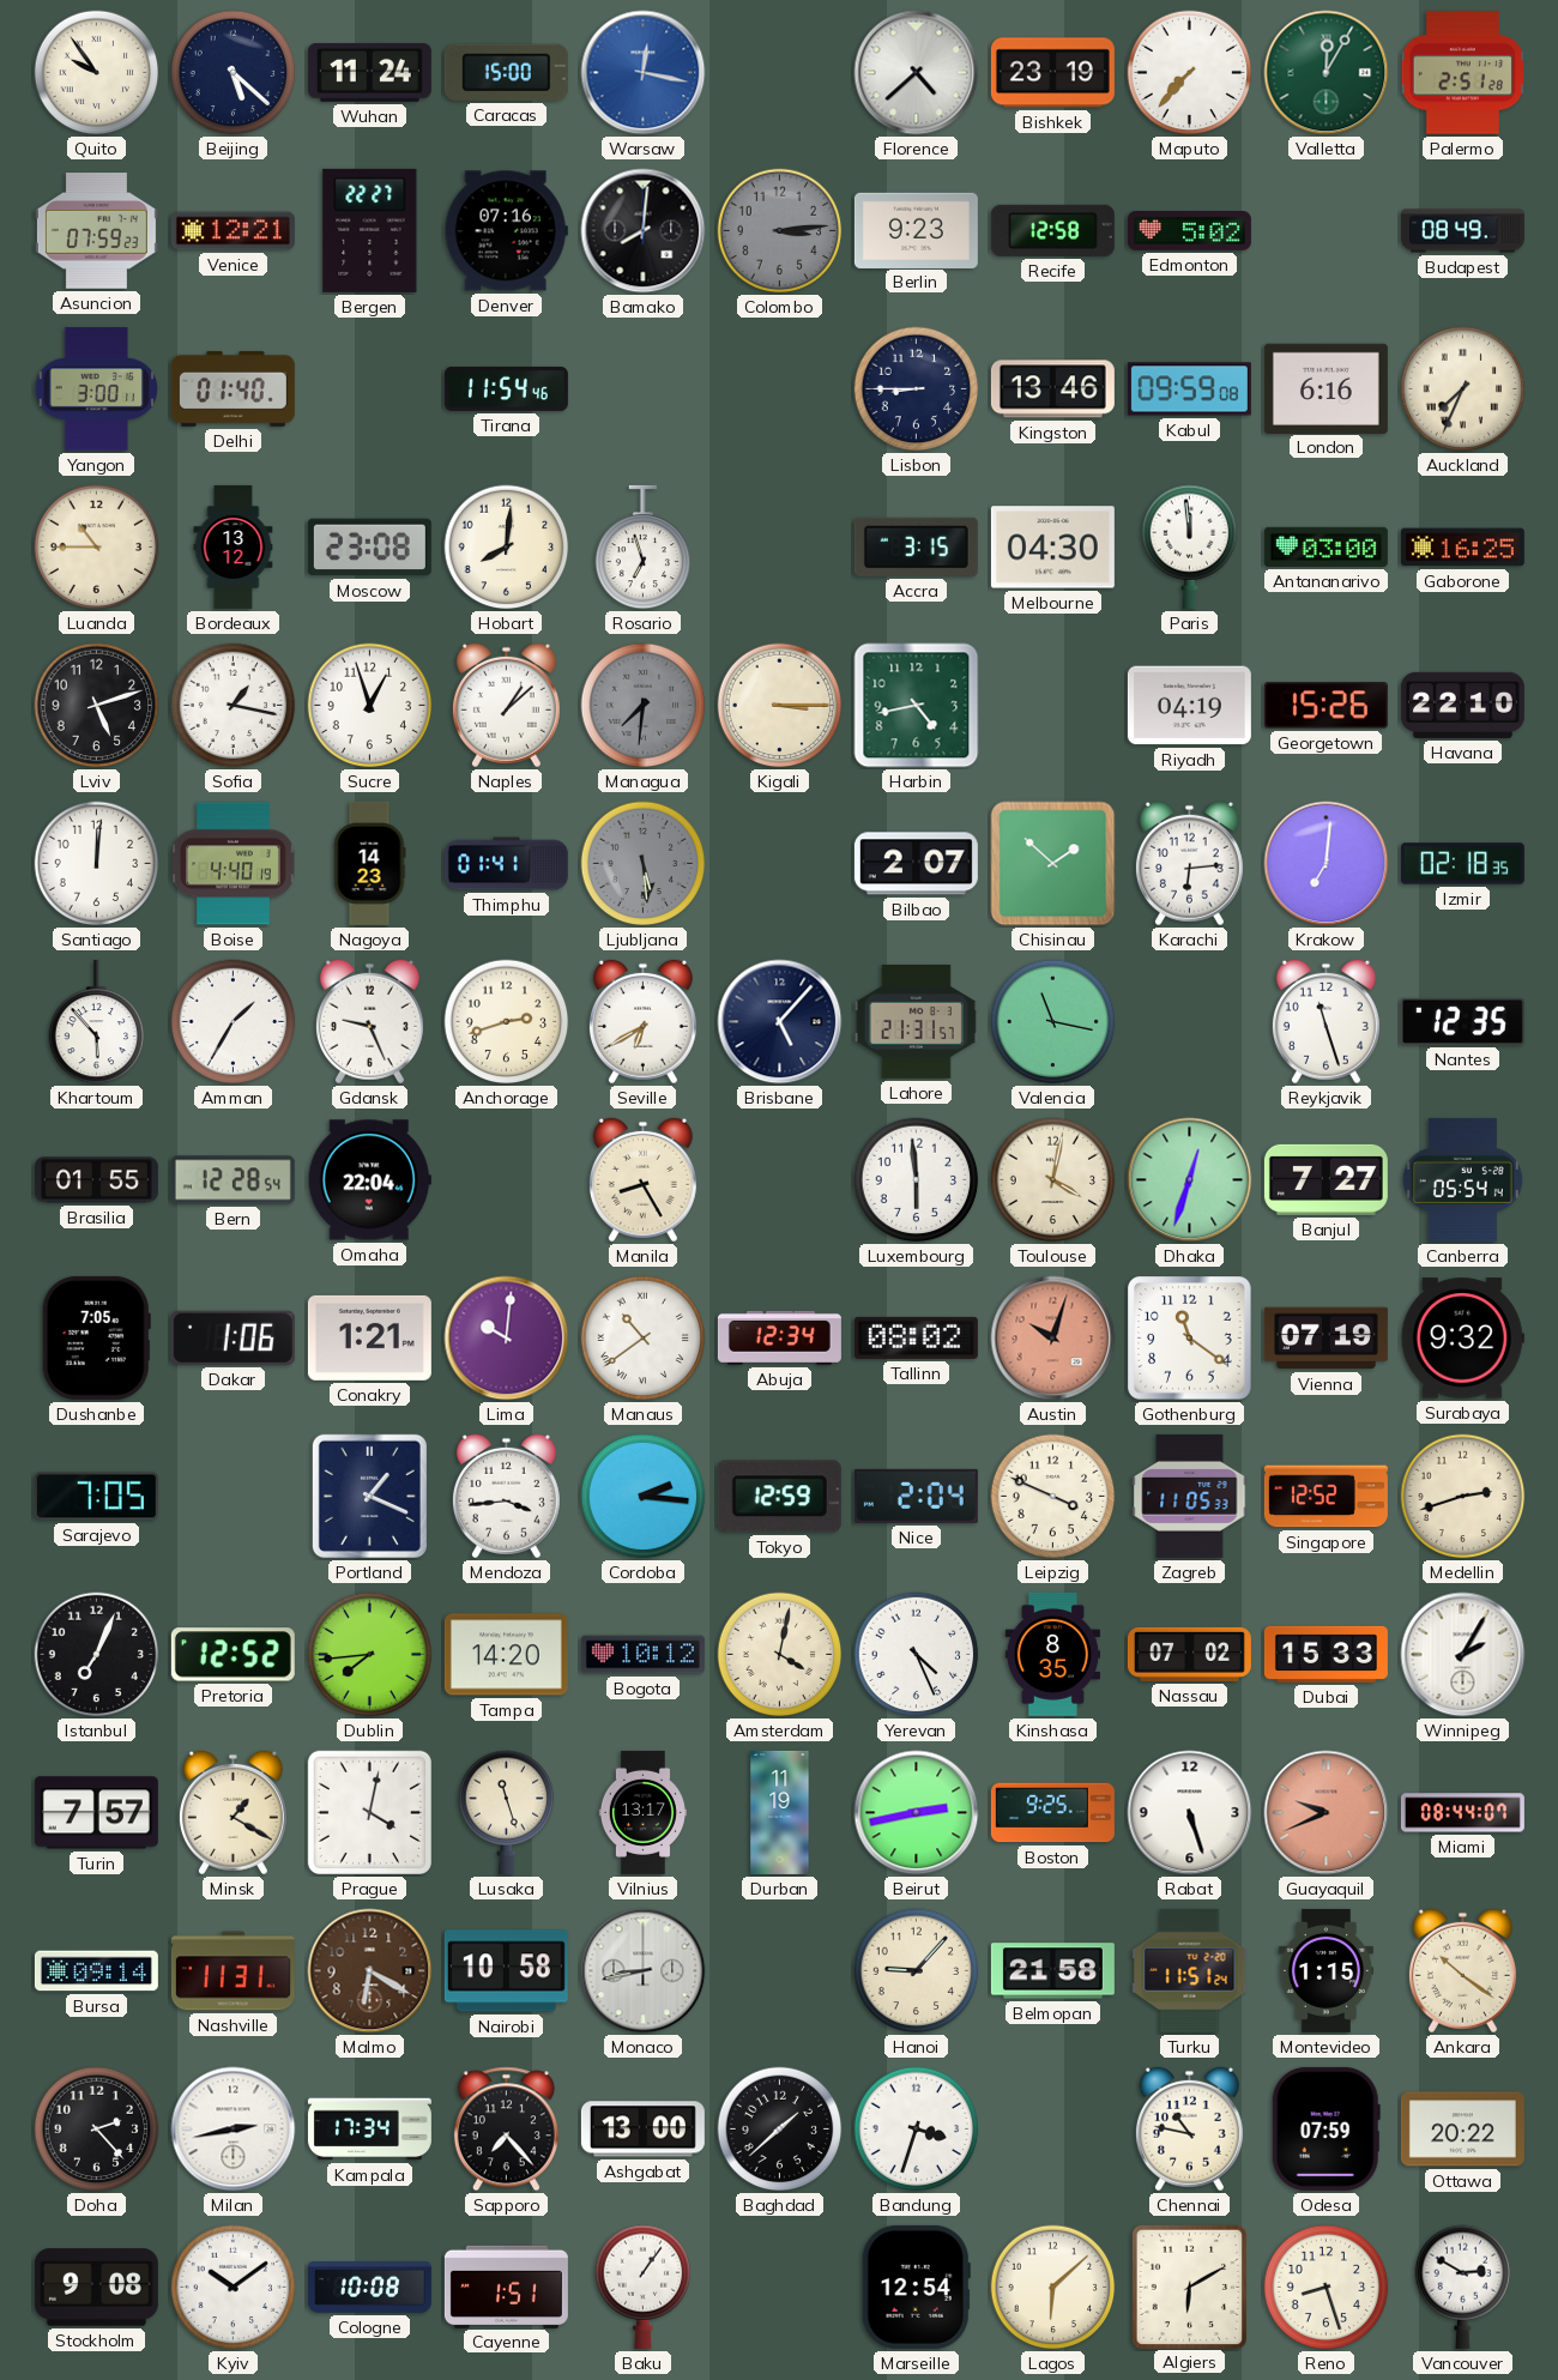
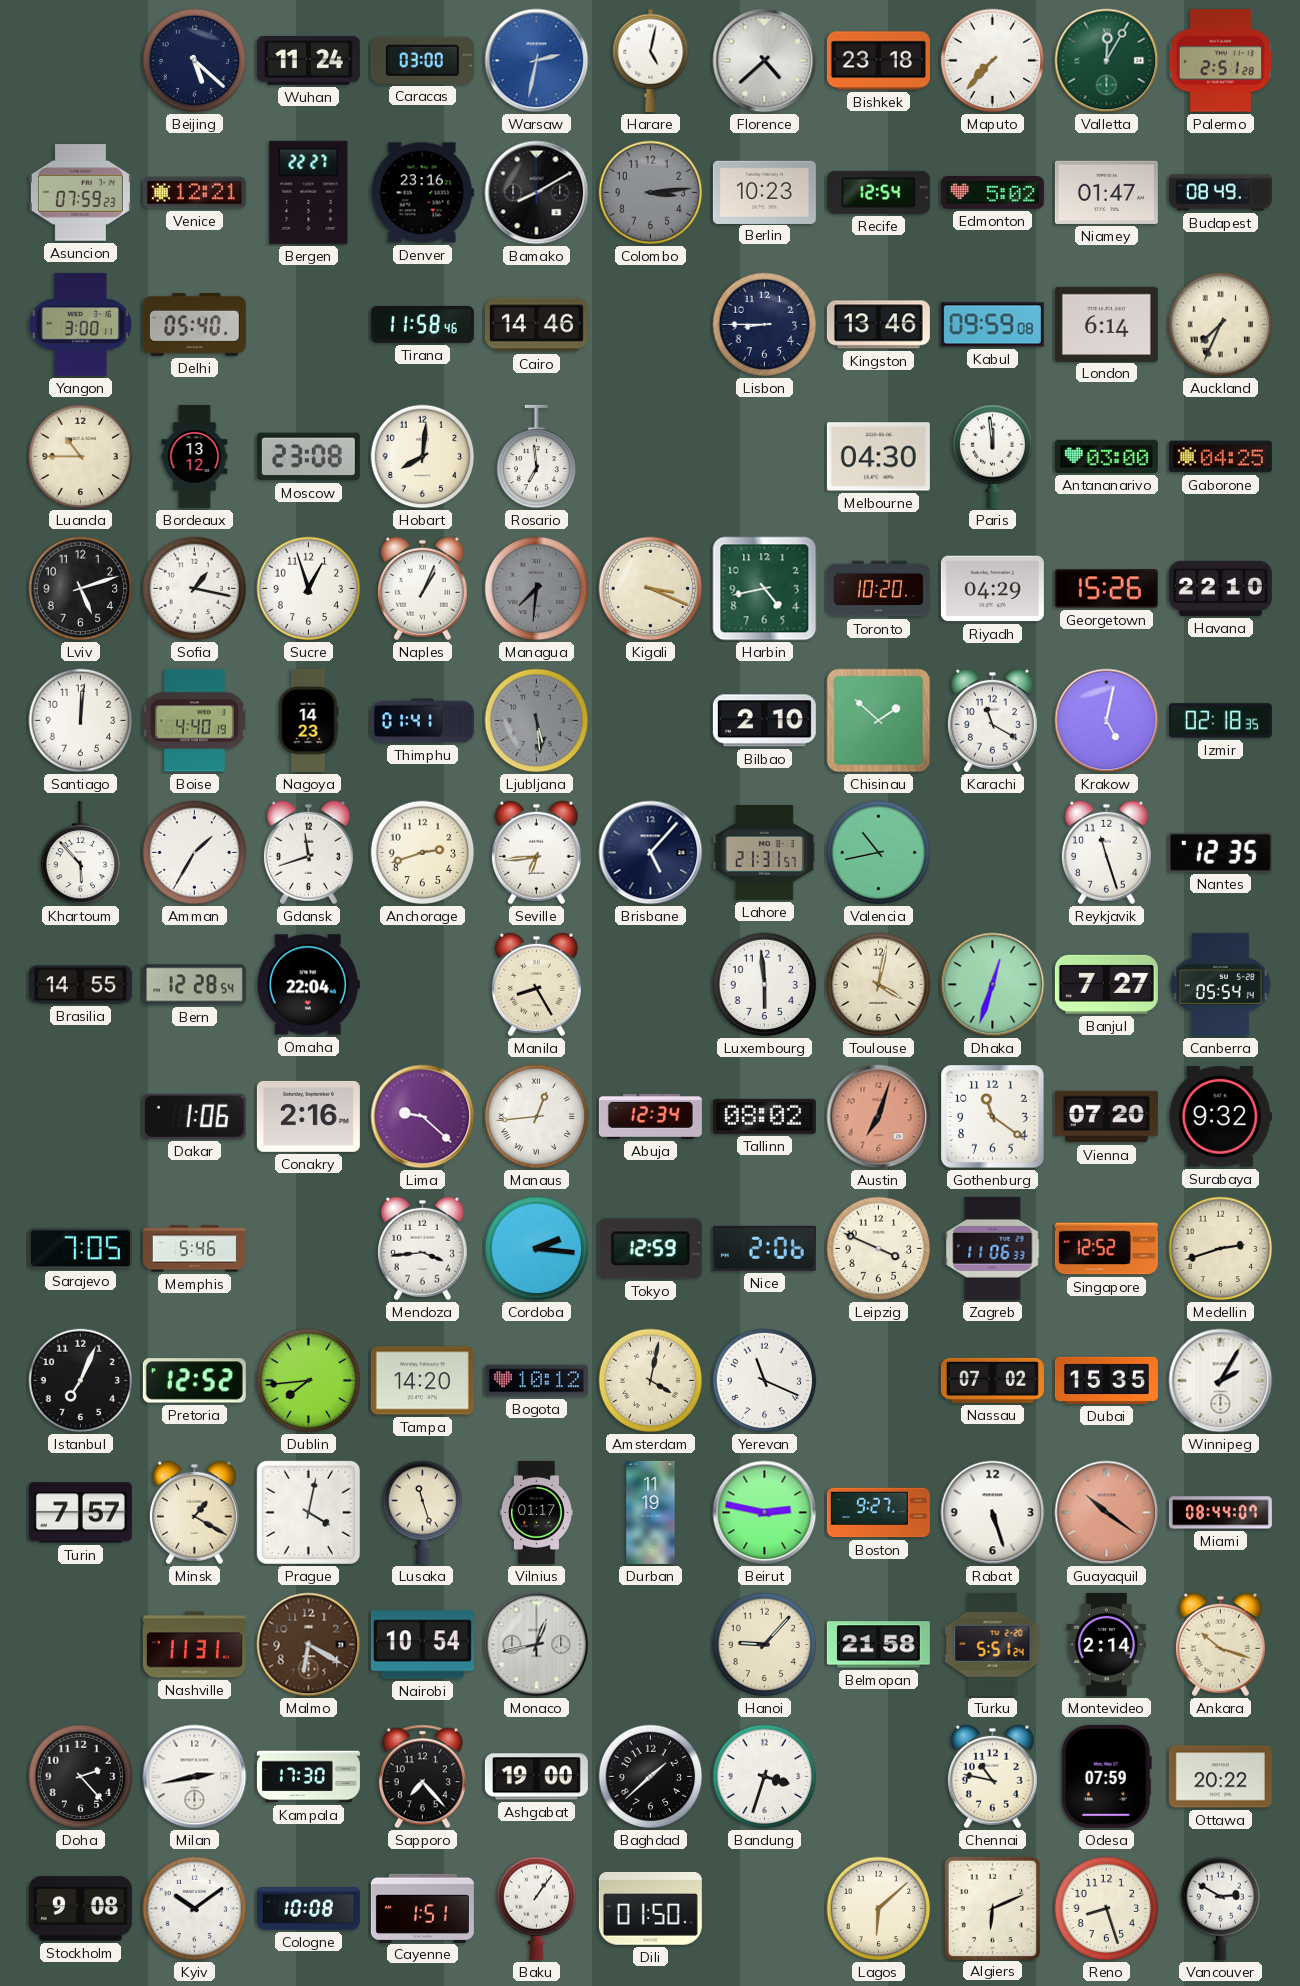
Quito: 9:54 -> none
Caracas: 15:00 -> 03:00
Warsaw: 12:17 -> 2:32
Harare: none -> 5:02
Bishkek: 23:19 -> 23:18
Denver: 07:16 -> 23:16
Bamako: 8:01 -> 8:10
Berlin: 9:23 -> 10:23
Recife: 12:58 -> 12:54
Niamey: none -> 01:47
Delhi: 01:40 -> 05:40
Tirana: 11:54 -> 11:58
Cairo: none -> 14:46
London: 6:16 -> 6:14
Rosario: 6:57 -> 6:59
Accra: 3:15 -> none
Gaborone: 16:25 -> 04:25
Naples: 1:08 -> 1:04
Kigali: 3:15 -> 3:19
Toronto: none -> 10:20
Riyadh: 04:19 -> 04:29
Bilbao: 2:07 -> 2:10
Karachi: 6:14 -> 11:20
Krakow: 7:01 -> 5:02
Gdansk: 9:26 -> 11:42
Seville: 6:40 -> 6:44
Valencia: 11:17 -> 10:43
Brasilia: 01:55 -> 14:55
Dushanbe: 7:05 -> none
Conakry: 1:21 -> 2:16
Lima: 10:01 -> 9:22
Manaus: 10:39 -> 12:44
Austin: 10:03 -> 7:03
Vienna: 07:19 -> 07:20
Memphis: none -> 5:46
Portland: 1:19 -> none
Nice: 2:04 -> 2:06
Zagreb: 11:05 -> 11:06
Yerevan: 4:26 -> 11:19
Kinshasa: 8:35 -> none
Dubai: 15:33 -> 15:35
Vilnius: 13:17 -> 01:17
Beirut: 2:43 -> 2:47
Boston: 9:25 -> 9:27
Guayaquil: 9:41 -> 10:21
Bursa: 09:14 -> none
Nairobi: 10:58 -> 10:54
Monaco: 8:43 -> 12:43
Turku: 11:51 -> 5:51
Montevideo: 1:15 -> 2:14
Ankara: 10:21 -> 10:18
Kampala: 17:34 -> 17:30
Ashgabat: 13:00 -> 19:00
Dili: none -> 01:50
Marseille: 12:54 -> none
Algiers: 6:10 -> 6:11
